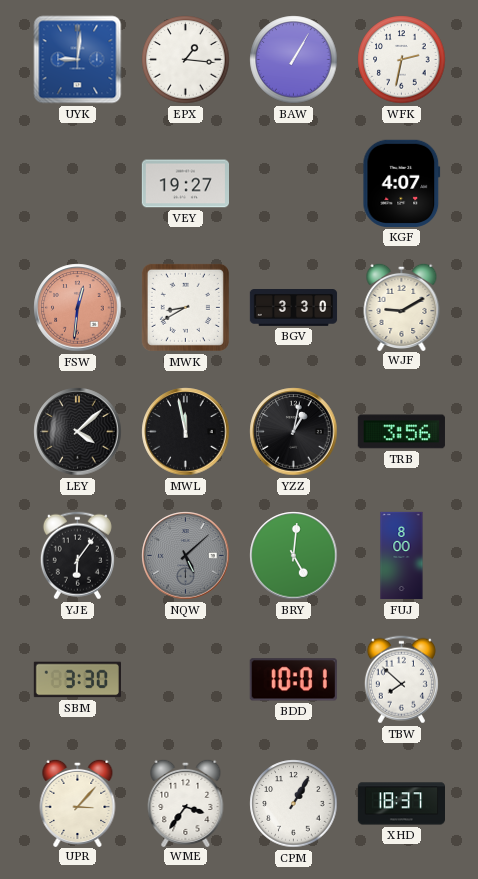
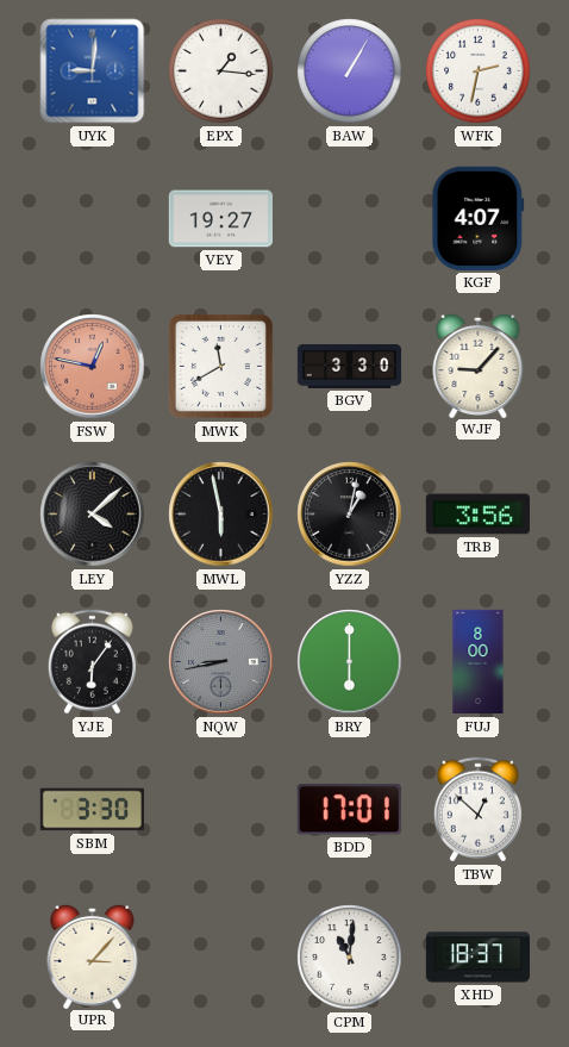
FSW: 12:31 -> 12:47
MWK: 8:40 -> 11:40
WJF: 9:10 -> 9:07
MWL: 11:58 -> 5:58
NQW: 5:08 -> 8:43
BRY: 5:01 -> 6:00
BDD: 10:01 -> 17:01
TBW: 7:52 -> 12:52
WME: 3:36 -> none
CPM: 1:05 -> 11:01
